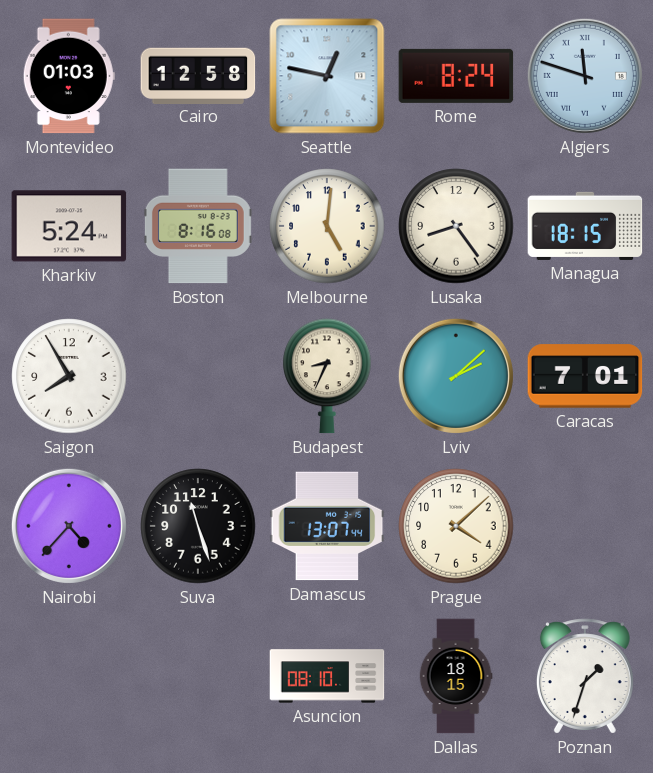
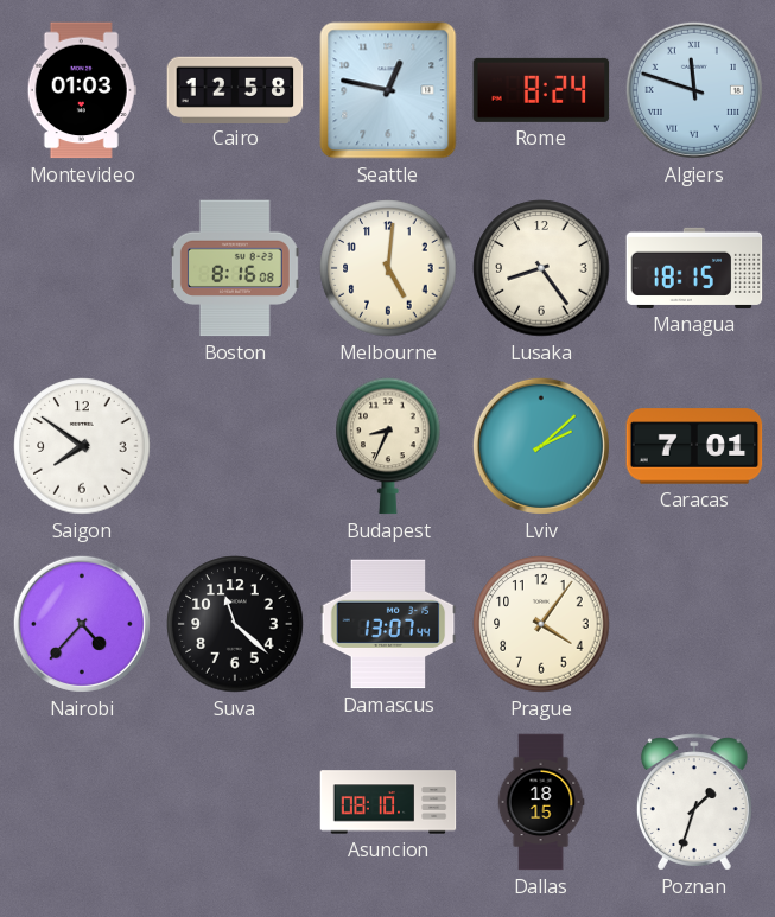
Kharkiv: 5:24 -> none
Saigon: 7:55 -> 7:51
Suva: 11:27 -> 11:22
Prague: 4:08 -> 4:06
